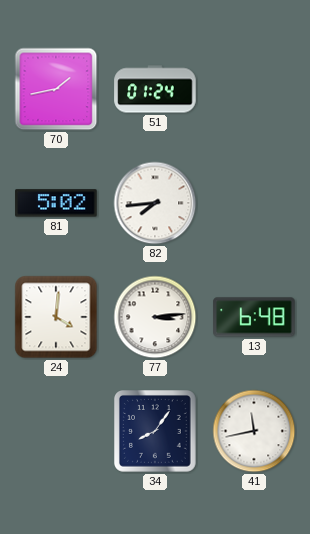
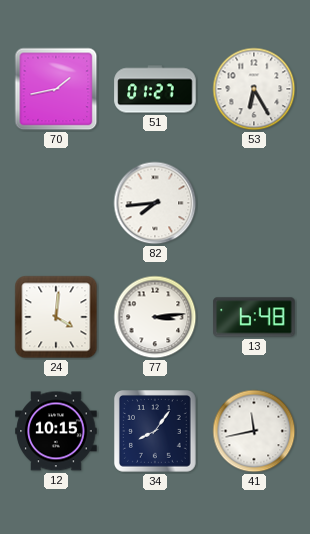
51: 01:24 -> 01:27
53: none -> 6:25
81: 5:02 -> none
12: none -> 10:15
